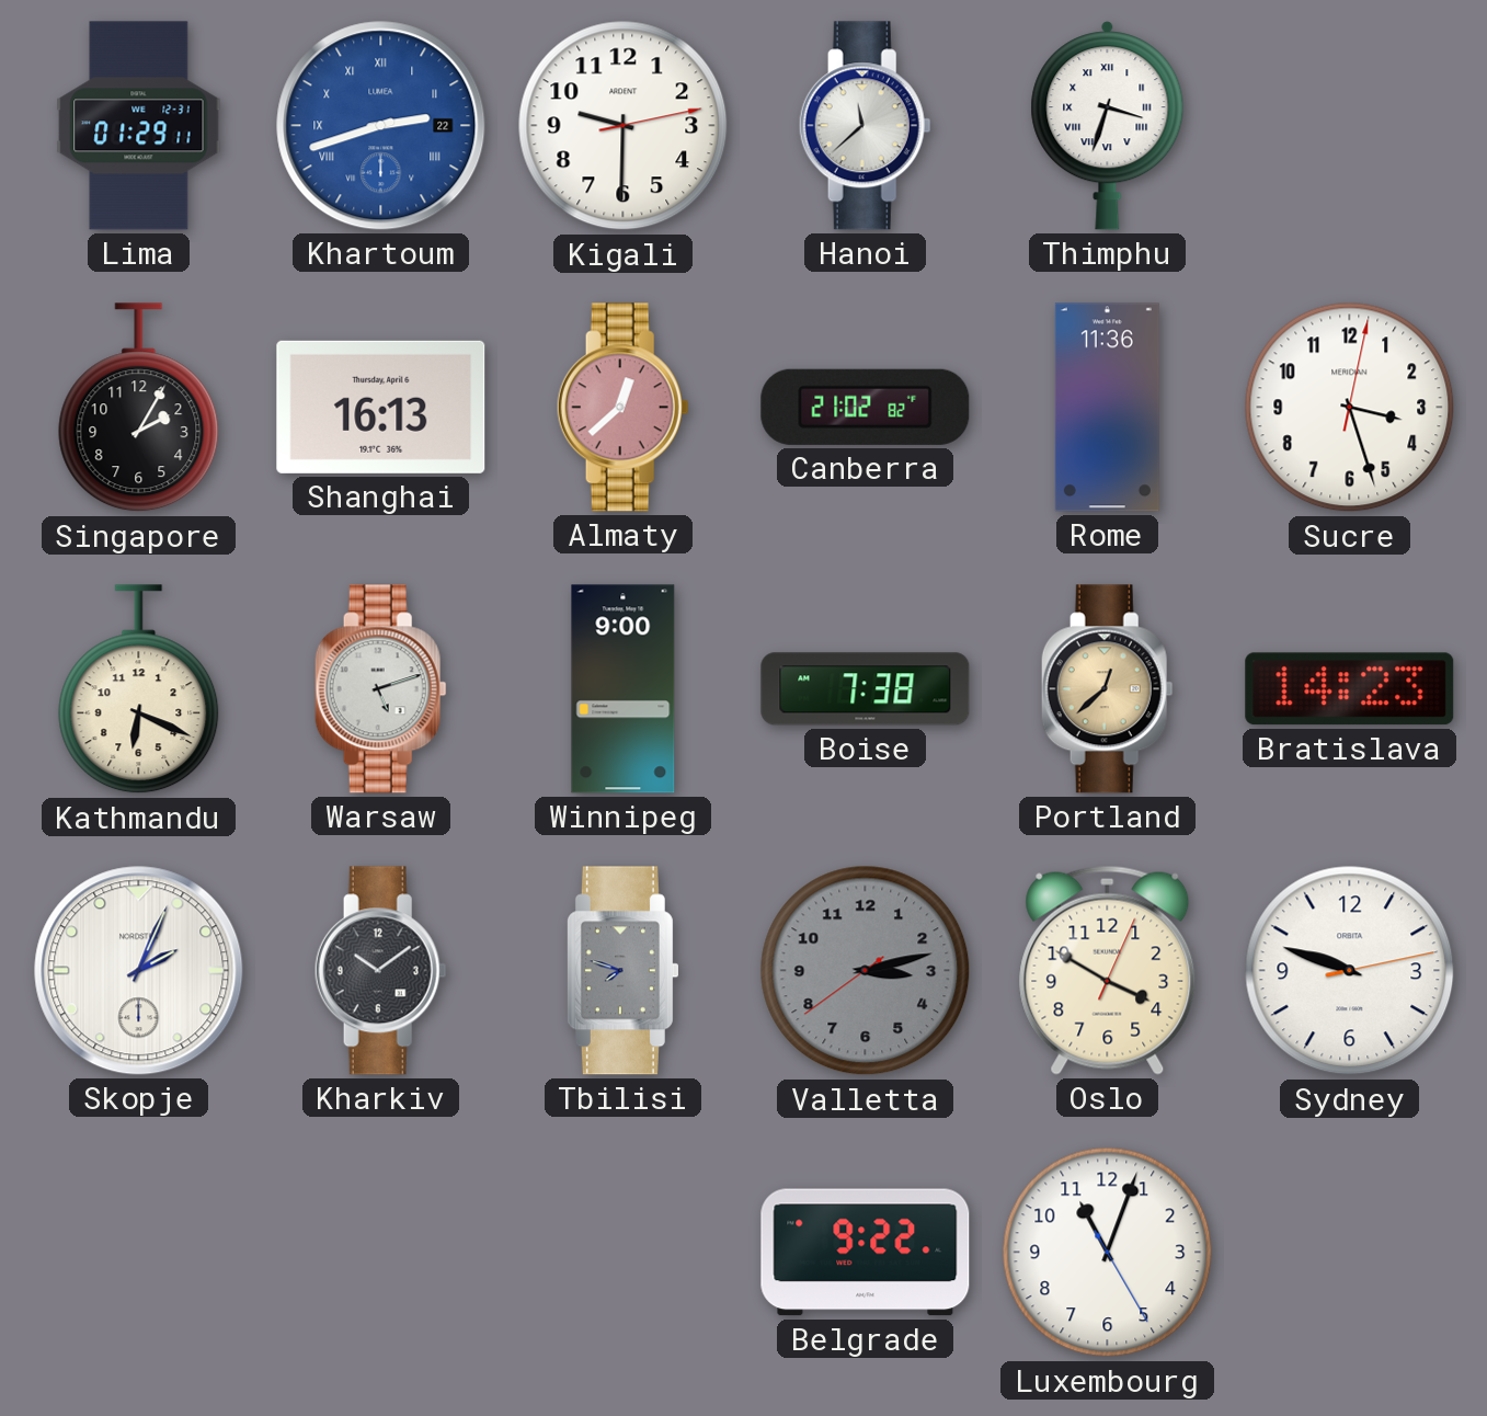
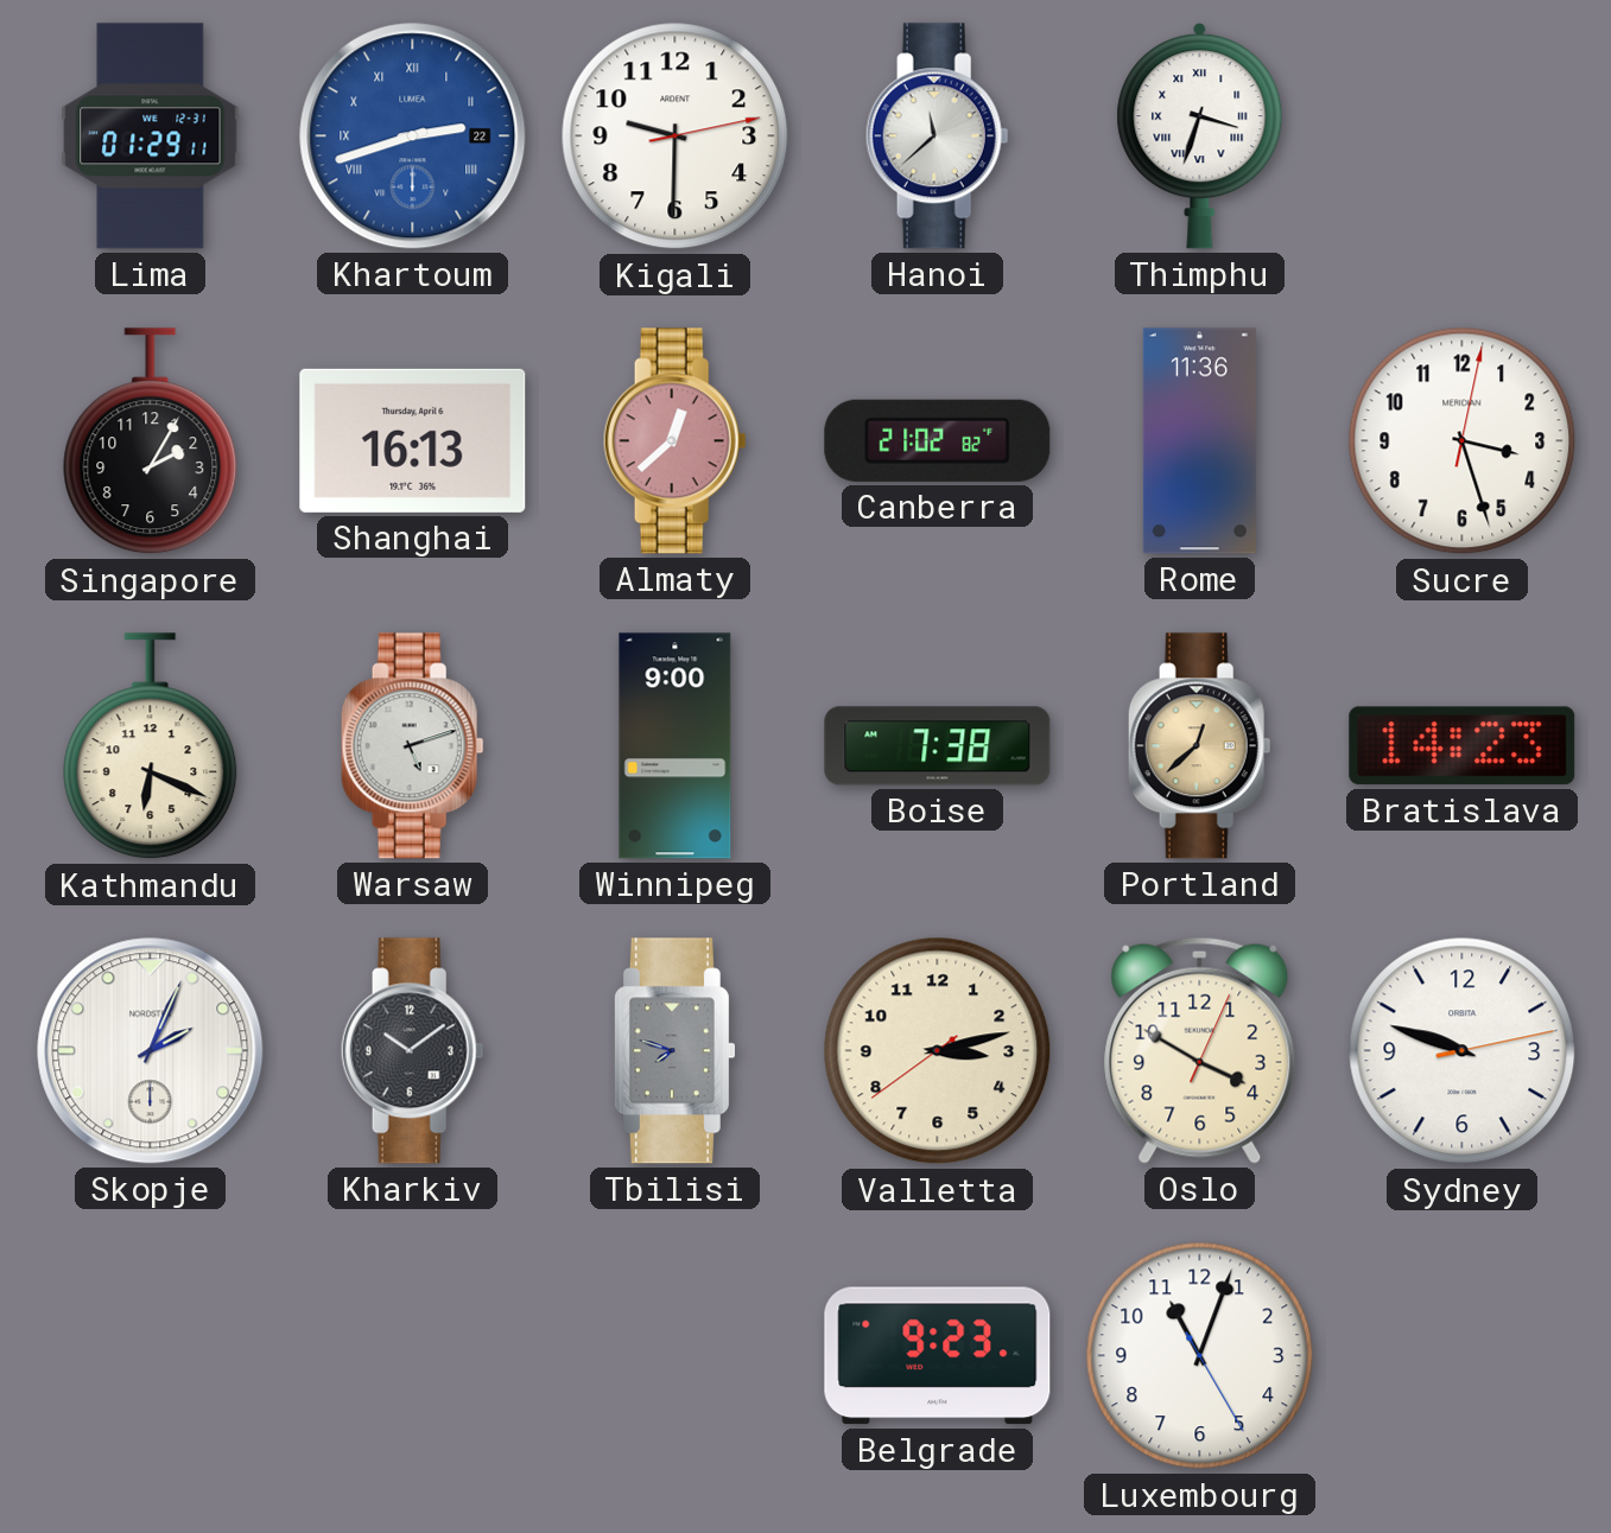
Valletta dial: grey -> cream
Belgrade: 9:22 -> 9:23
